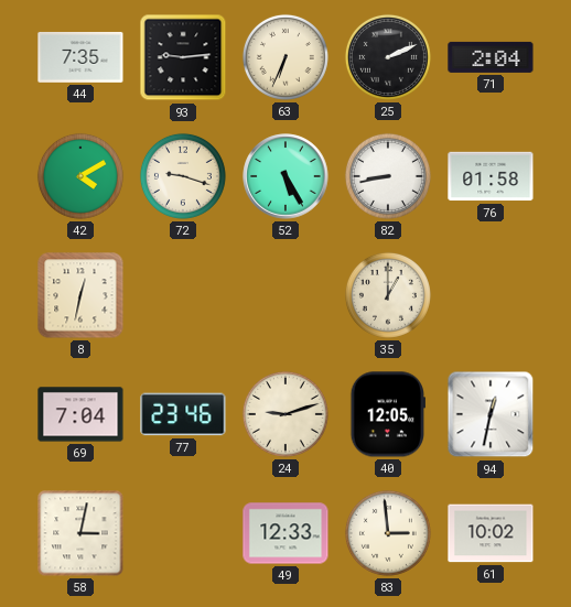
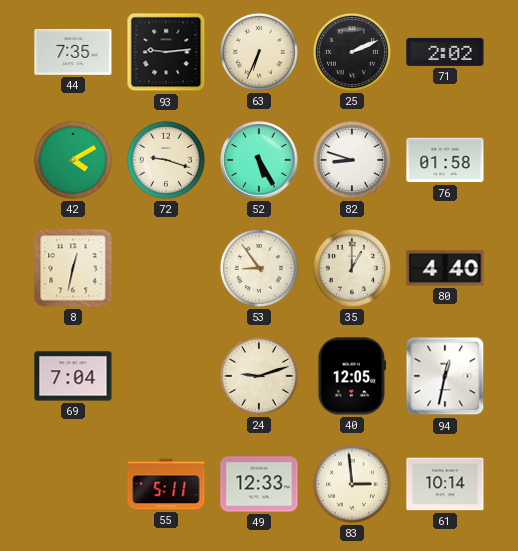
71: 2:04 -> 2:02
82: 8:43 -> 8:48
53: none -> 8:54
80: none -> 4:40
77: 23:46 -> none
58: 3:02 -> none
55: none -> 5:11
61: 10:02 -> 10:14
